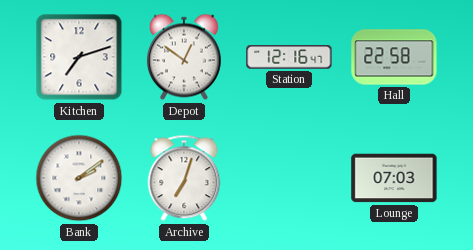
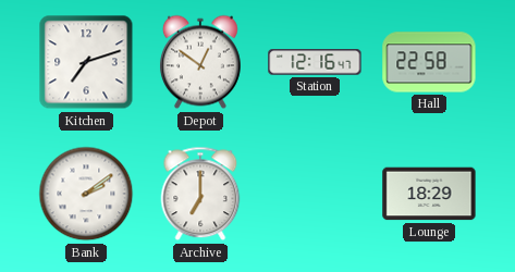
Archive: 7:03 -> 7:00
Lounge: 07:03 -> 18:29
